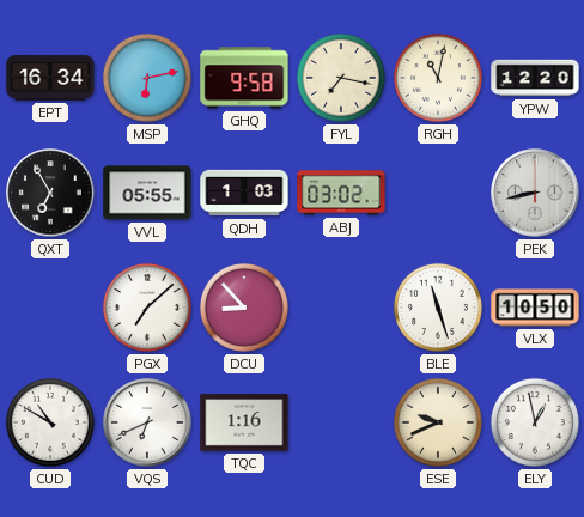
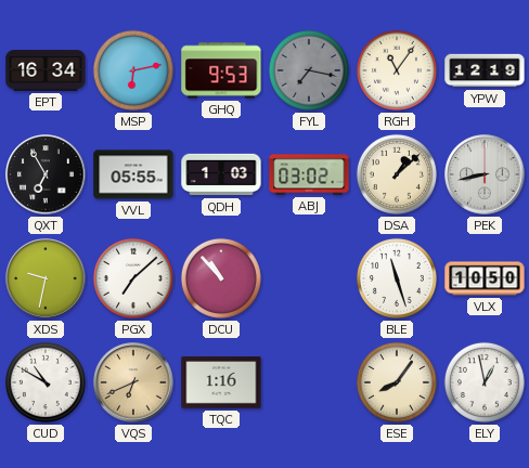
GHQ: 9:58 -> 9:53
FYL dial: cream -> grey
RGH: 11:02 -> 11:06
YPW: 12:20 -> 12:19
DSA: none -> 1:08
XDS: none -> 9:32
DCU: 8:53 -> 10:53
VQS dial: white -> champagne
ESE: 9:41 -> 8:06
